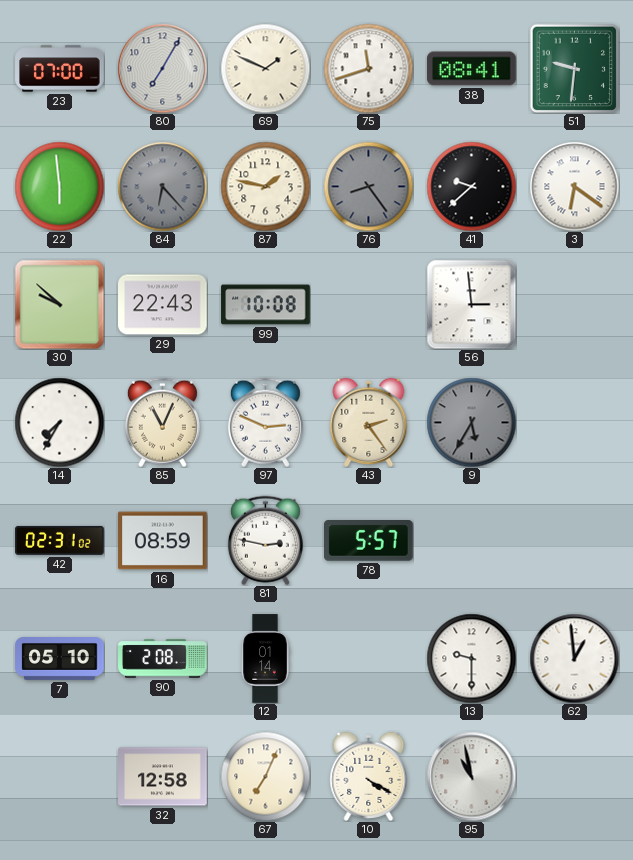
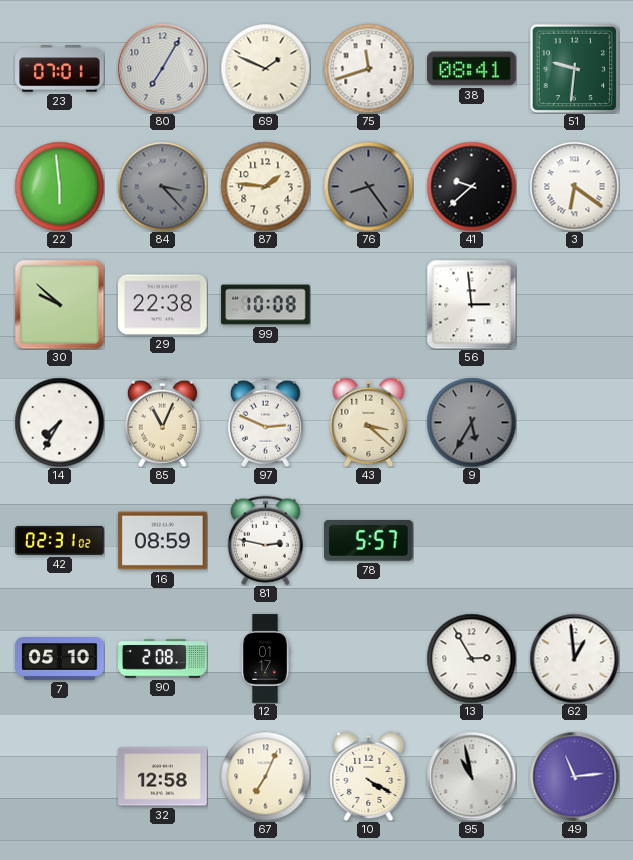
23: 07:00 -> 07:01
84: 6:23 -> 3:23
87: 1:47 -> 1:46
29: 22:43 -> 22:38
43: 2:24 -> 3:22
12: 01:14 -> 01:17
13: 9:30 -> 2:55
49: none -> 11:14
